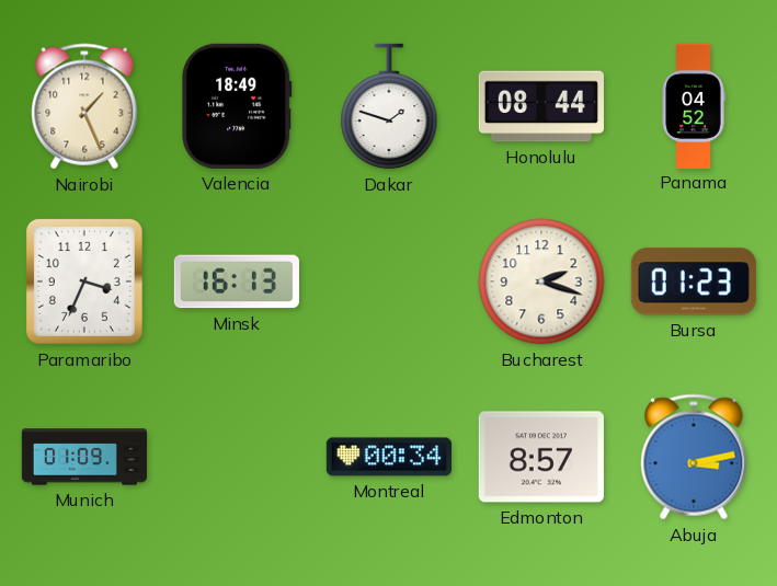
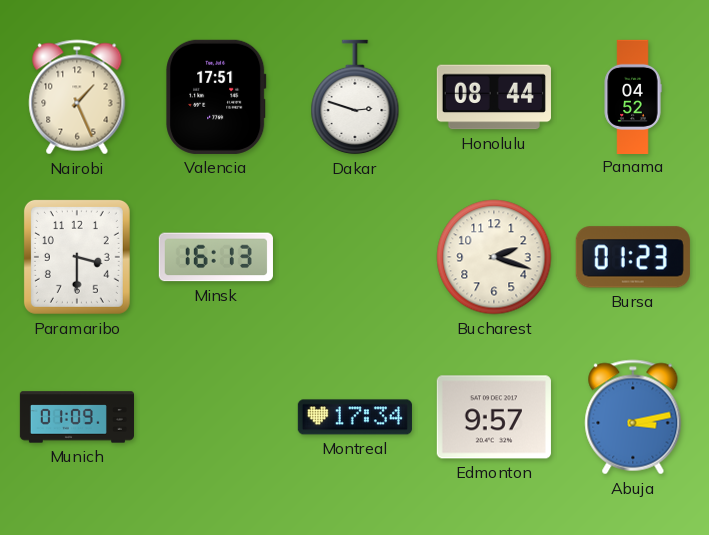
Valencia: 18:49 -> 17:51
Dakar: 1:48 -> 2:48
Paramaribo: 3:34 -> 3:30
Montreal: 00:34 -> 17:34
Edmonton: 8:57 -> 9:57
